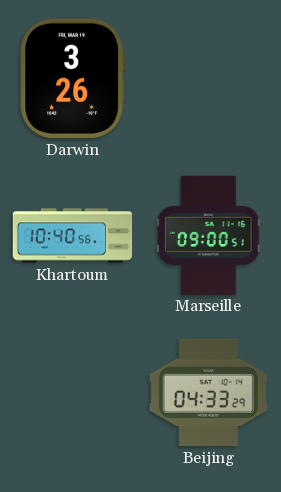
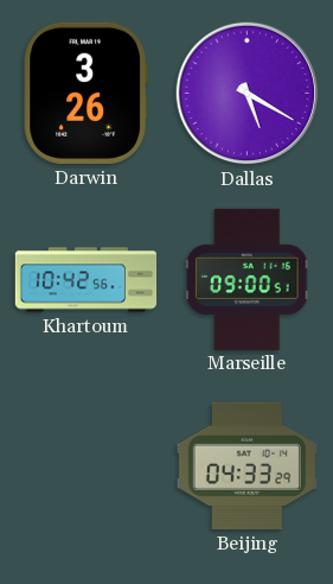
Dallas: none -> 5:20
Khartoum: 10:40 -> 10:42
